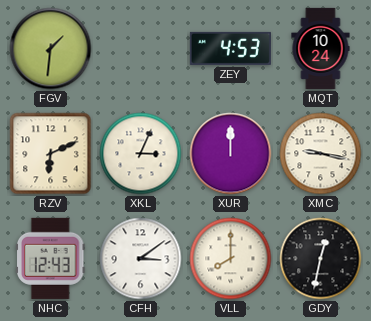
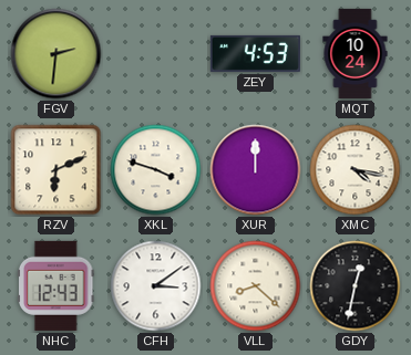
FGV: 1:31 -> 2:31
XKL: 3:04 -> 3:48
XMC: 9:17 -> 4:17
VLL: 8:00 -> 8:22
